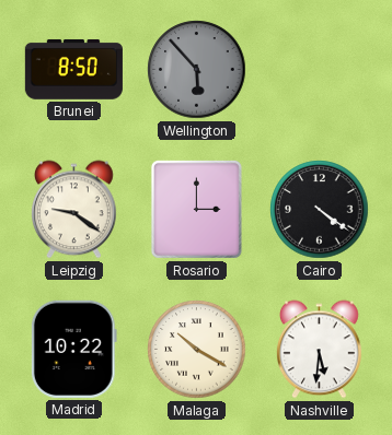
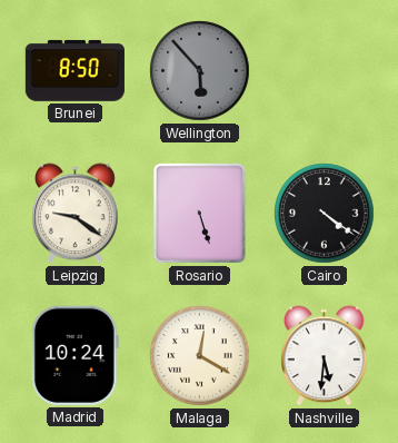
Rosario: 3:00 -> 5:27
Madrid: 10:22 -> 10:24
Malaga: 10:20 -> 12:20
